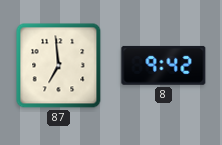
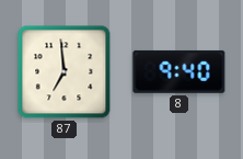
8: 9:42 -> 9:40
